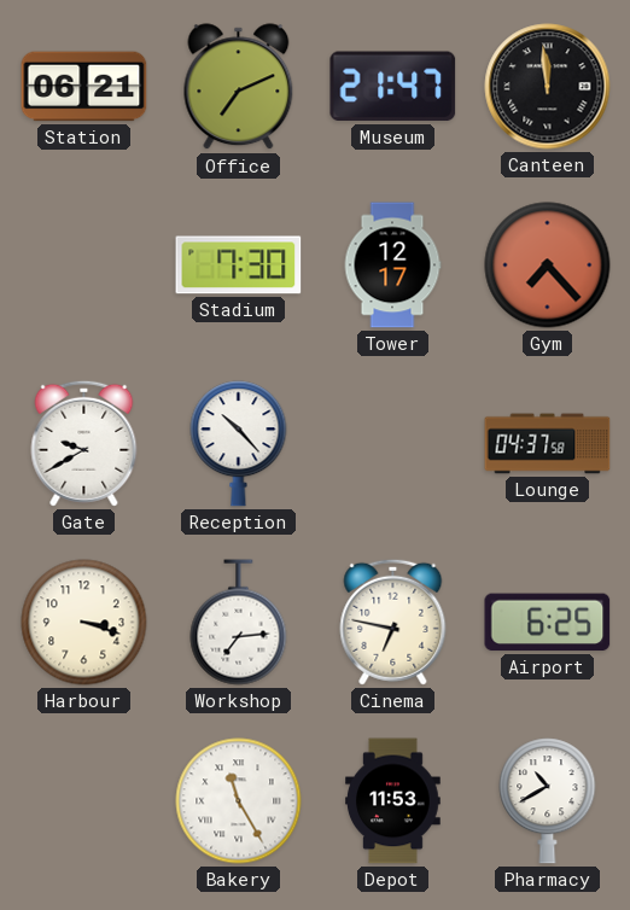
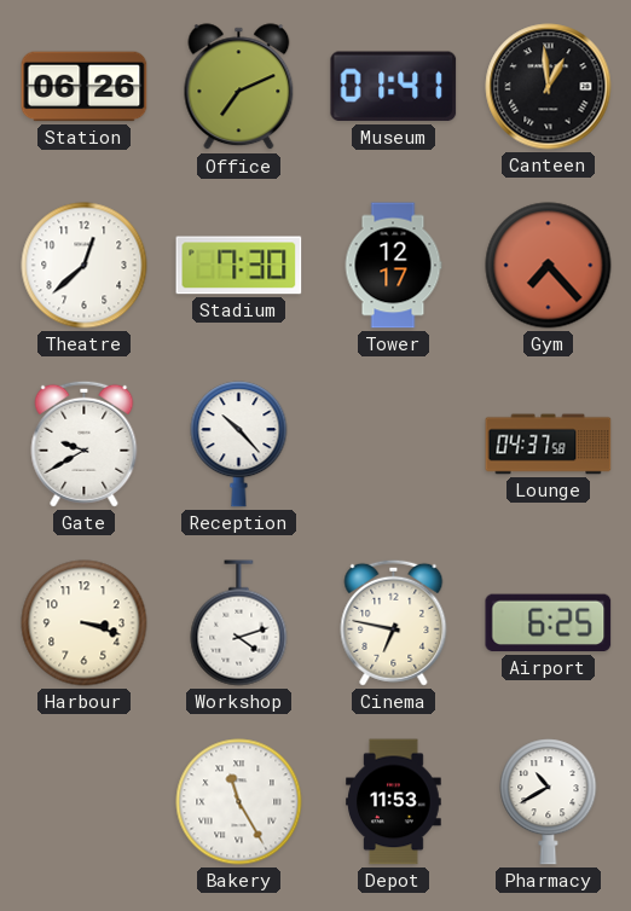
Station: 06:21 -> 06:26
Museum: 21:47 -> 01:41
Canteen: 11:59 -> 12:59
Theatre: none -> 12:38
Workshop: 7:14 -> 4:12
